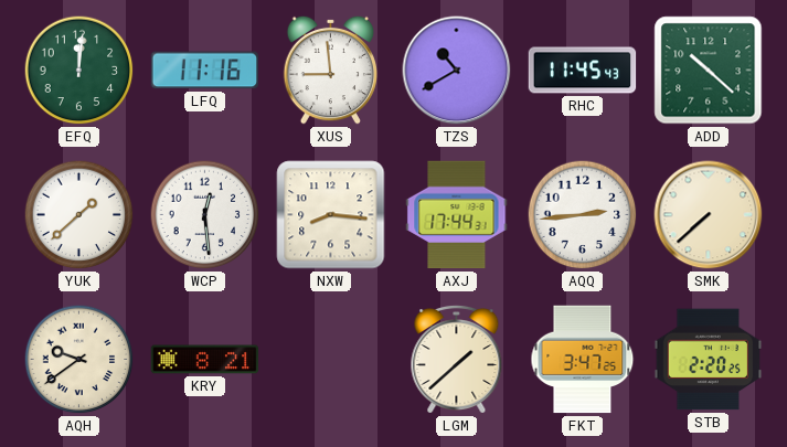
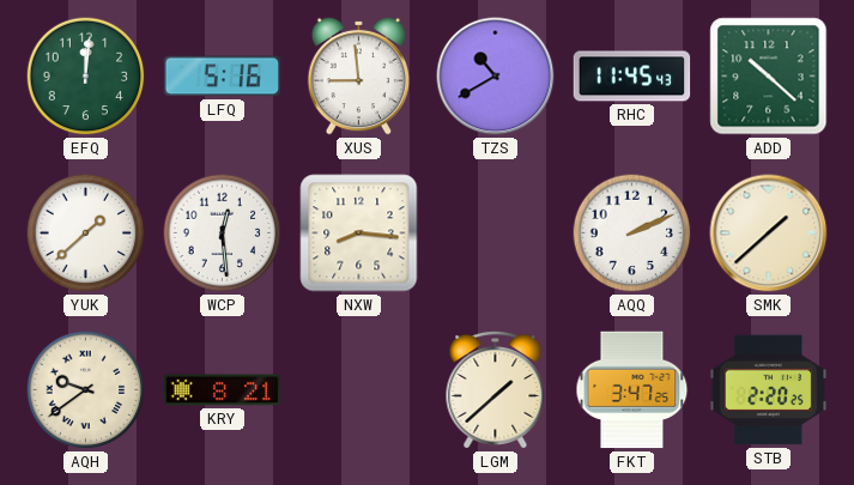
LFQ: 11:16 -> 5:16
AXJ: 17:44 -> none
AQQ: 2:44 -> 2:11
SMK: 7:38 -> 1:38
